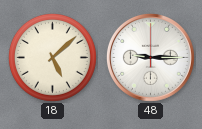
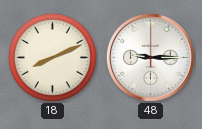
18: 5:08 -> 8:11
